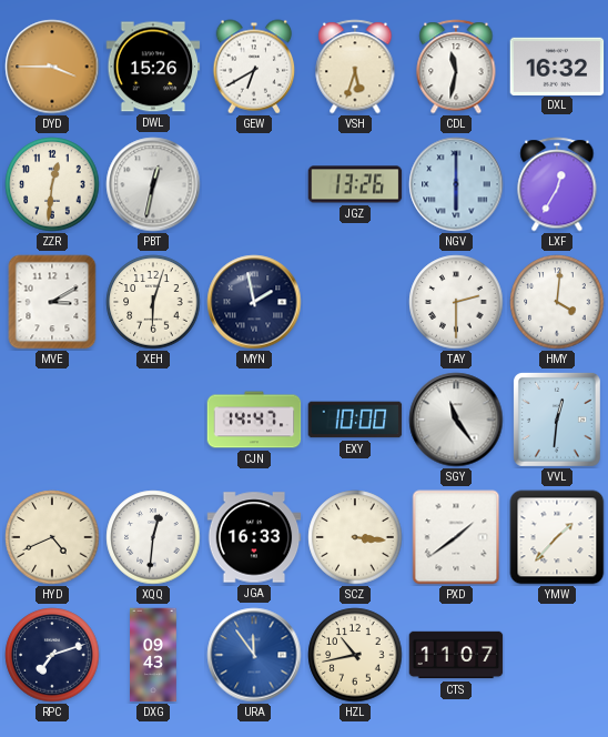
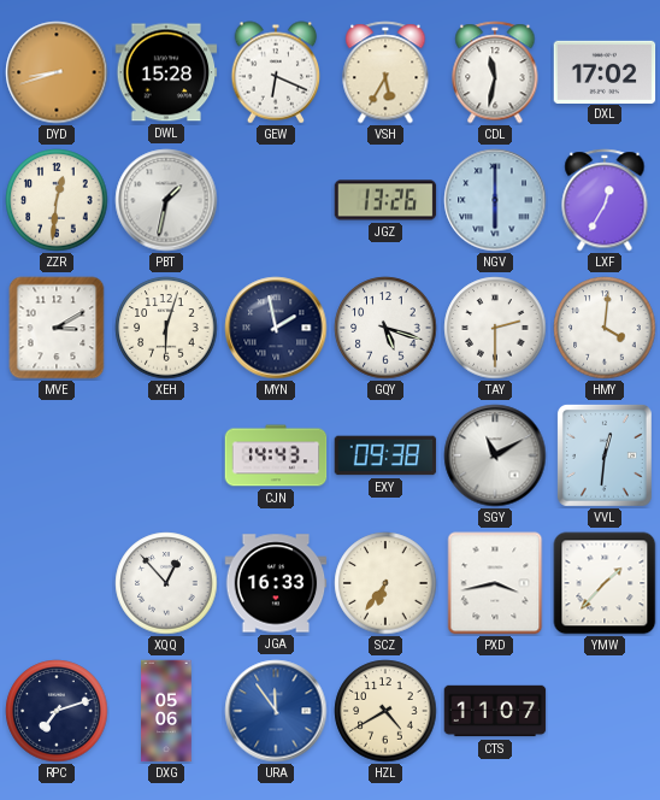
DYD: 3:45 -> 8:42
DWL: 15:26 -> 15:28
GEW: 6:40 -> 6:19
VSH: 5:33 -> 5:35
DXL: 16:32 -> 17:02
PBT: 12:32 -> 1:32
GQY: none -> 5:18
CJN: 14:47 -> 14:43
EXY: 10:00 -> 09:38
SGY: 11:24 -> 11:10
HYD: 4:41 -> none
XQQ: 12:31 -> 12:53
SCZ: 3:16 -> 6:36
PXD: 1:39 -> 3:43
DXG: 09:43 -> 05:06
HZL: 10:43 -> 4:40
